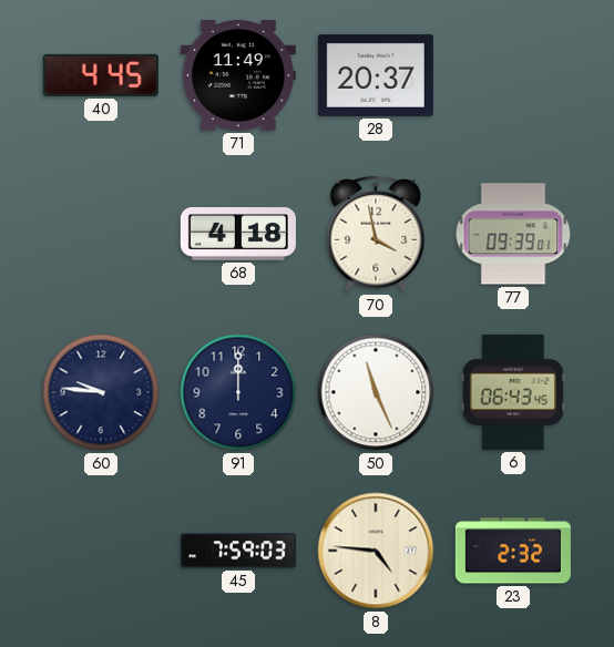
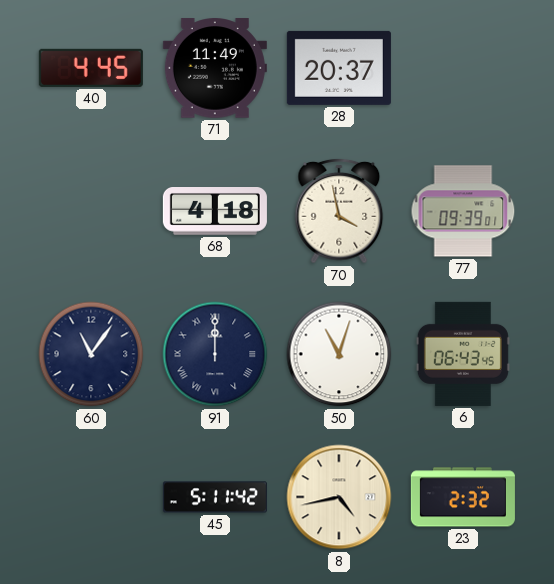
60: 9:46 -> 11:06
91 numerals: Arabic -> Roman
50: 11:26 -> 11:03
45: 7:59 -> 5:11
8: 4:46 -> 4:43
